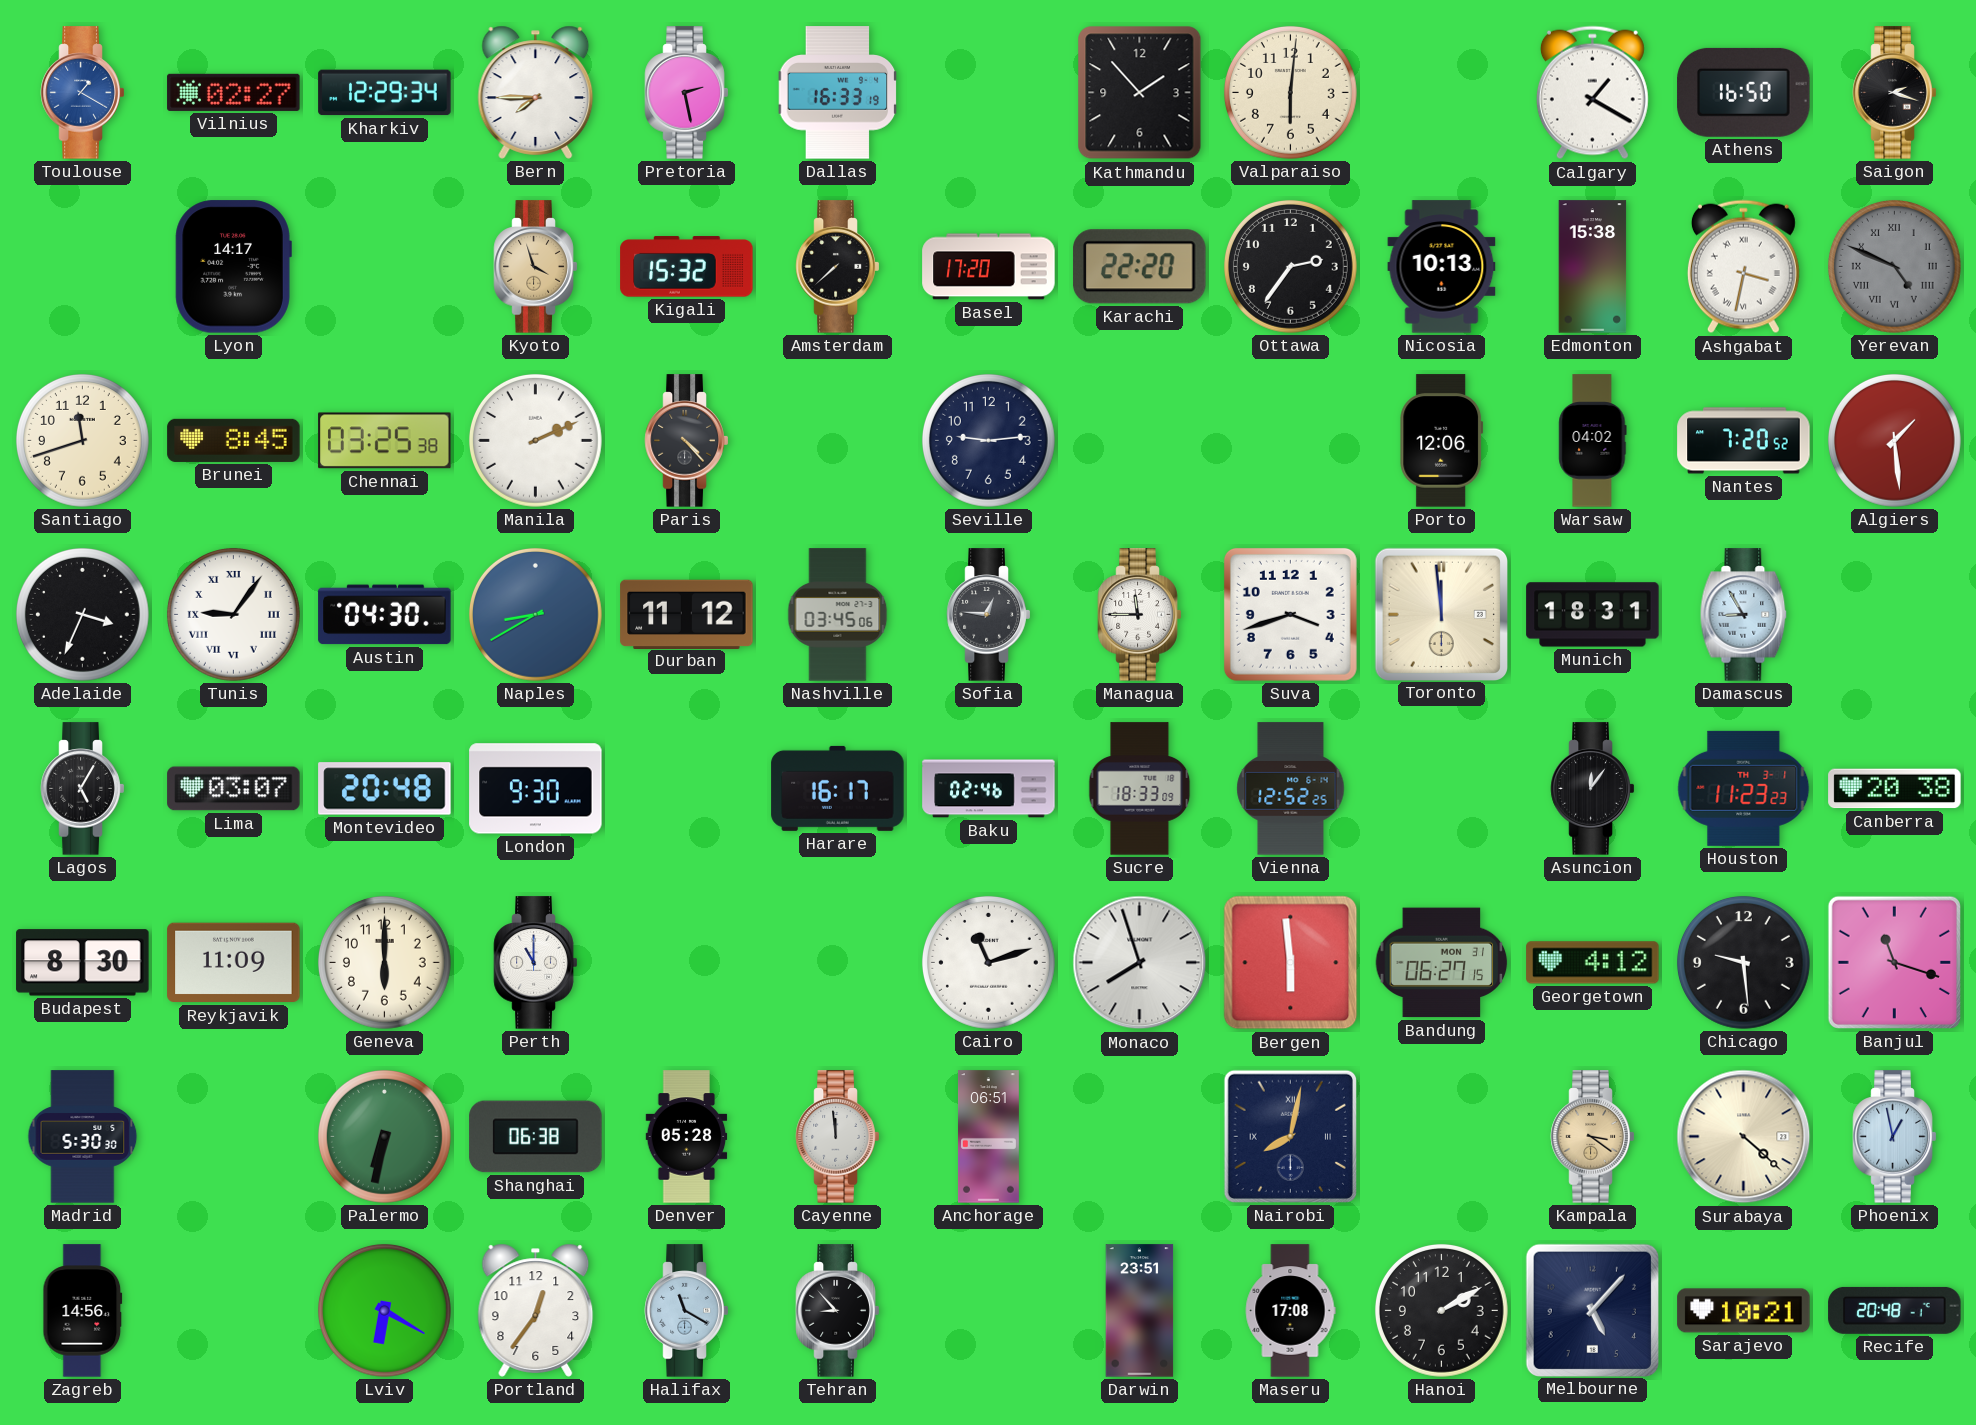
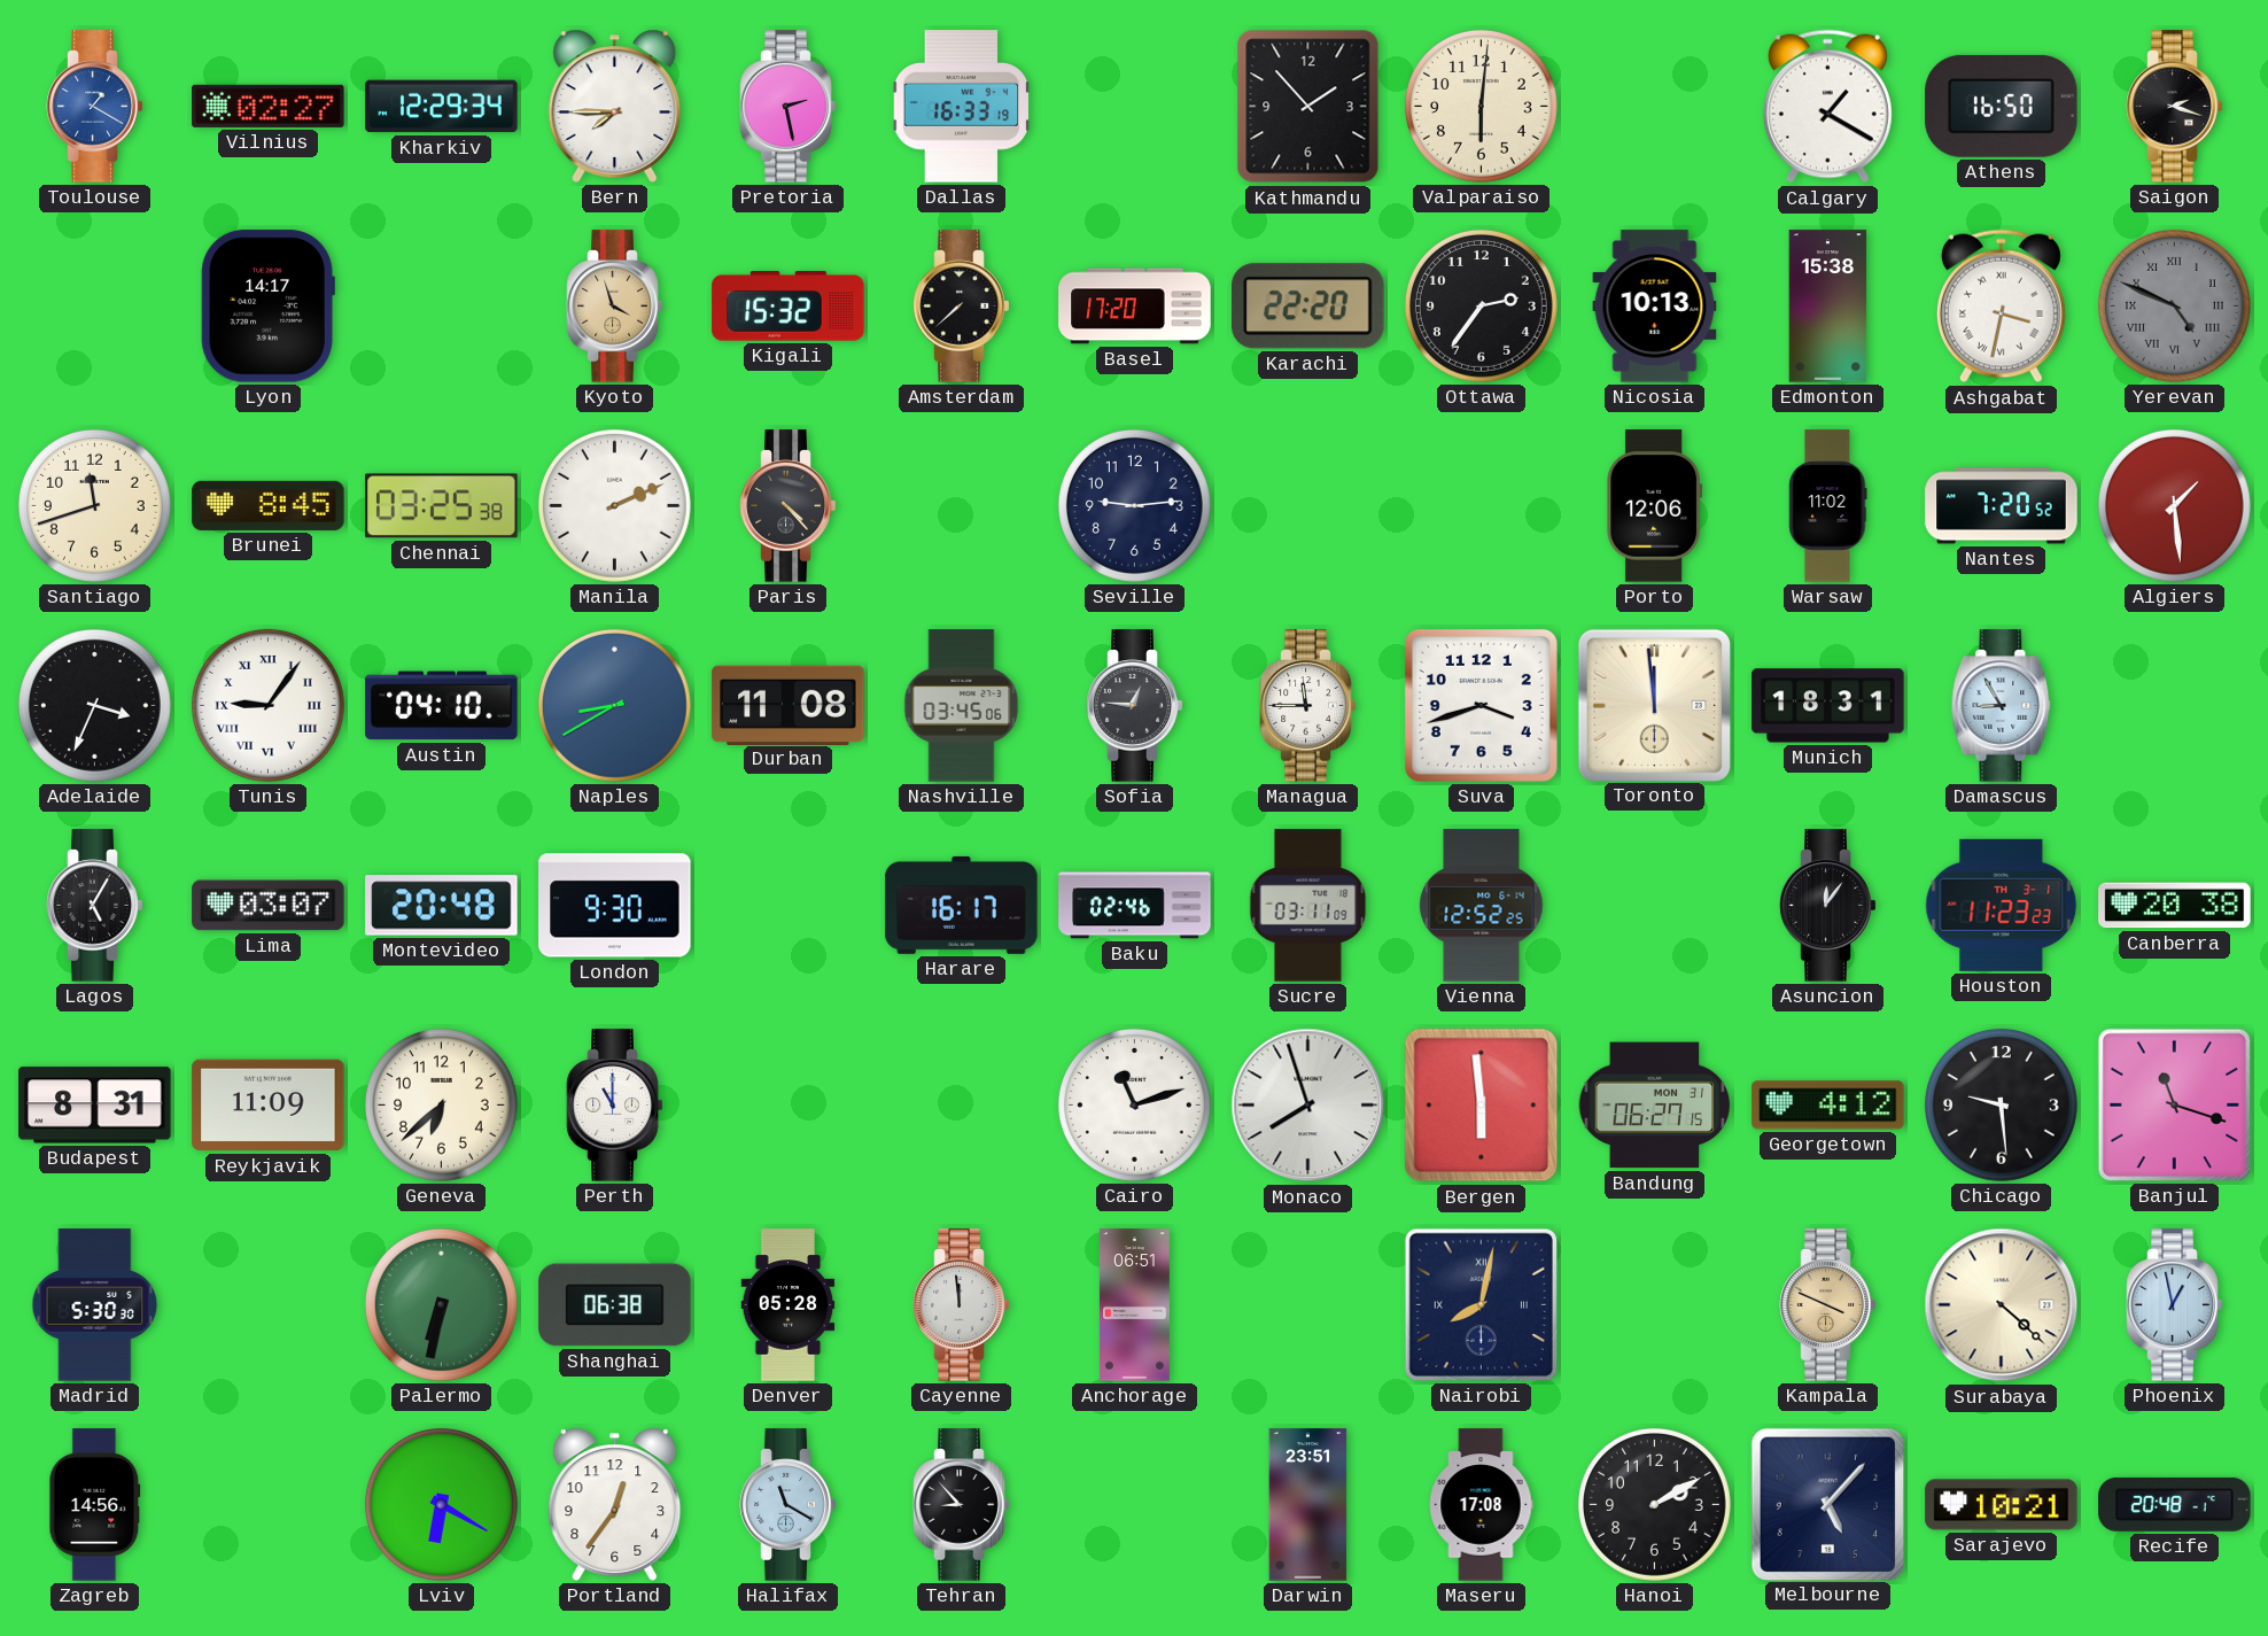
Warsaw: 04:02 -> 11:02
Austin: 04:30 -> 04:10
Durban: 11:12 -> 11:08
Sucre: 18:33 -> 03:11
Budapest: 8:30 -> 8:31
Geneva: 6:00 -> 6:38
Kampala: 3:21 -> 3:49
